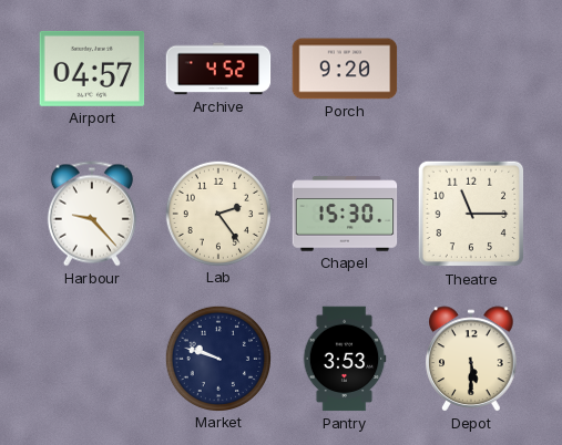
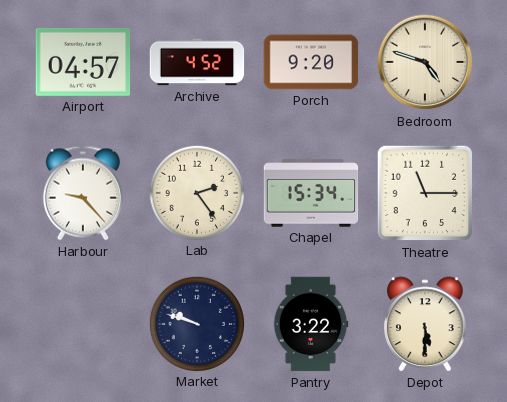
Bedroom: none -> 4:48
Chapel: 15:30 -> 15:34
Pantry: 3:53 -> 3:22
